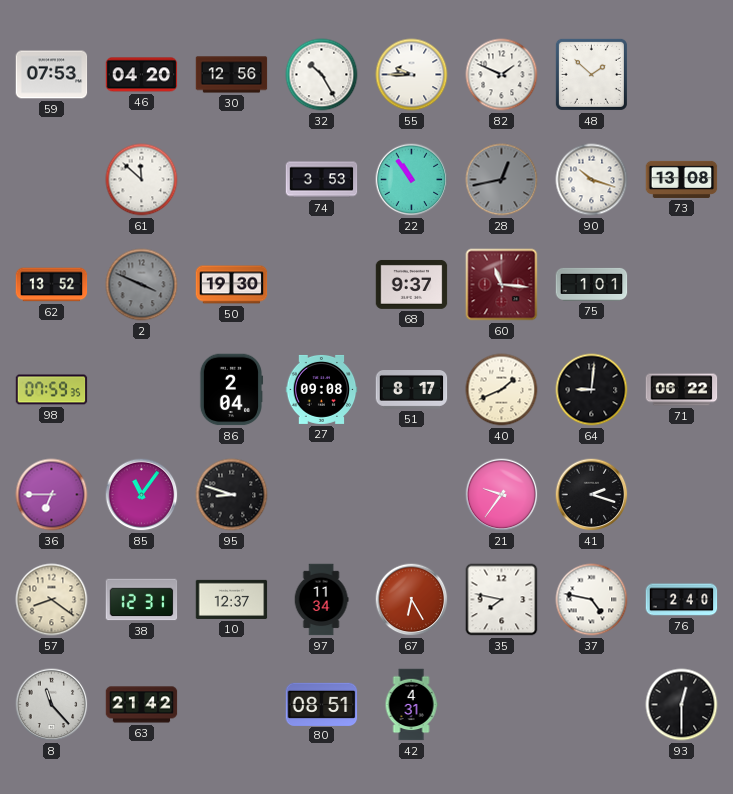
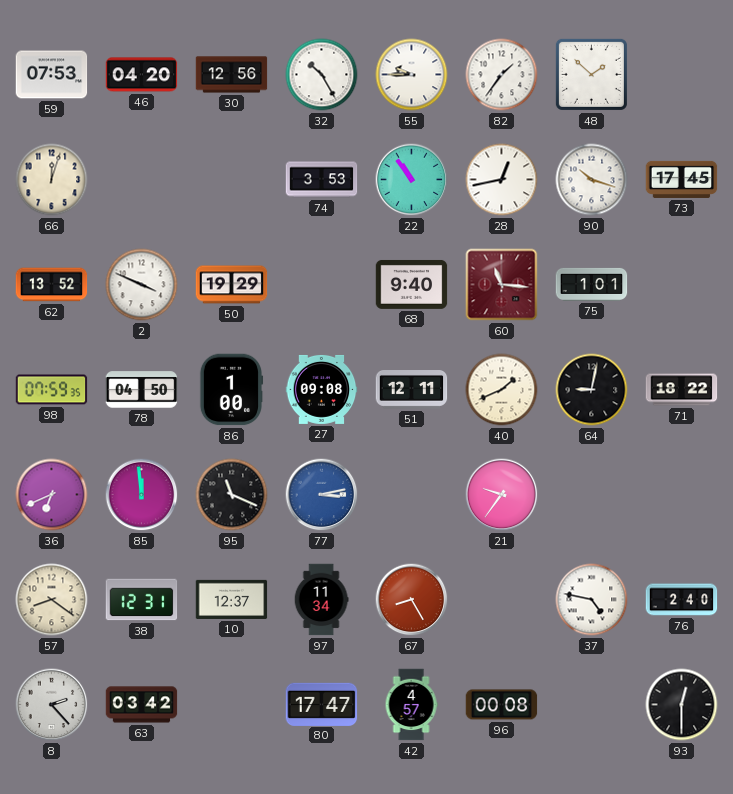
82: 1:49 -> 1:36
66: none -> 12:03
61: 11:52 -> none
28 dial: grey -> white
73: 13:08 -> 17:45
2 dial: grey -> white
50: 19:30 -> 19:29
68: 9:37 -> 9:40
78: none -> 04:50
86: 2:04 -> 1:00
51: 8:17 -> 12:11
64: 9:01 -> 9:02
71: 06:22 -> 18:22
36: 6:45 -> 6:41
85: 11:06 -> 11:59
95: 8:48 -> 11:19
77: none -> 3:13
41: 2:18 -> none
67: 6:25 -> 8:25
35: 7:47 -> none
8: 11:23 -> 2:23
63: 21:42 -> 03:42
80: 08:51 -> 17:47
42: 4:31 -> 4:57
96: none -> 00:08
